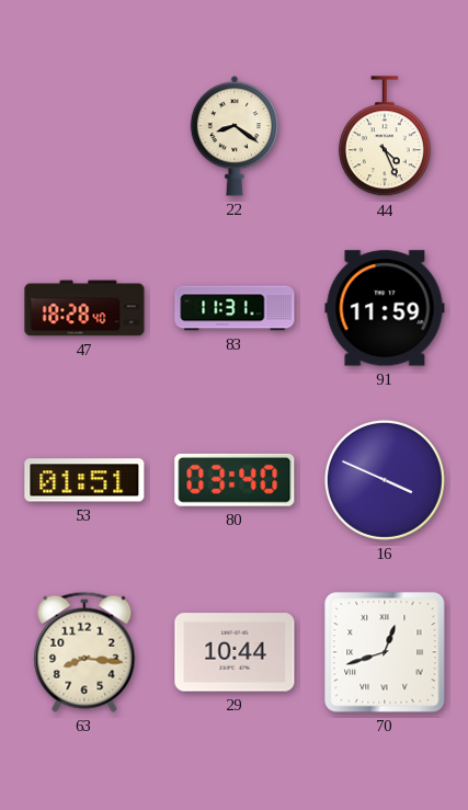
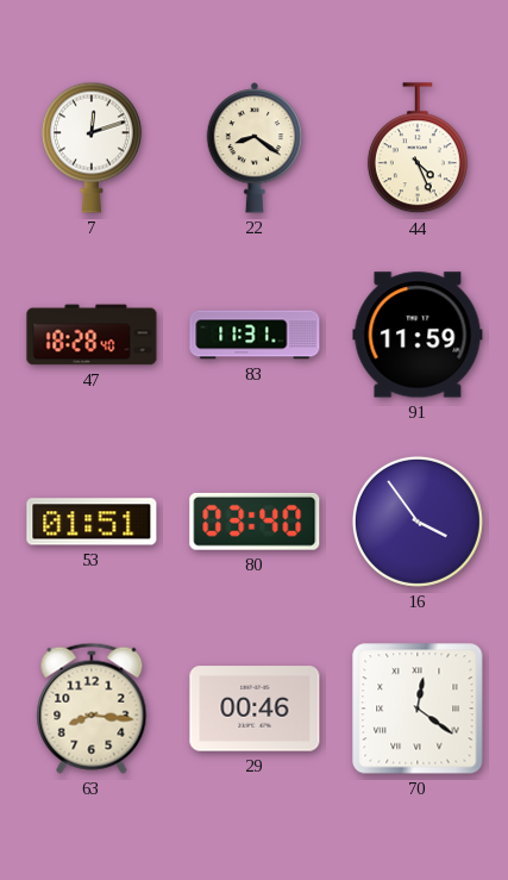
7: none -> 12:12
16: 3:49 -> 3:54
29: 10:44 -> 00:46
70: 12:42 -> 12:21
